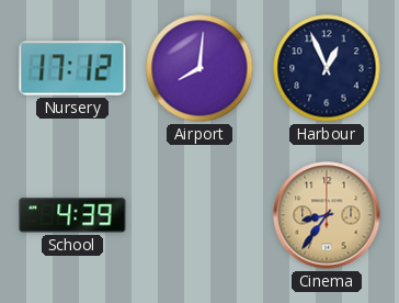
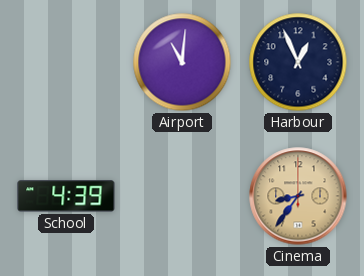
Nursery: 17:12 -> none
Airport: 8:01 -> 11:01
